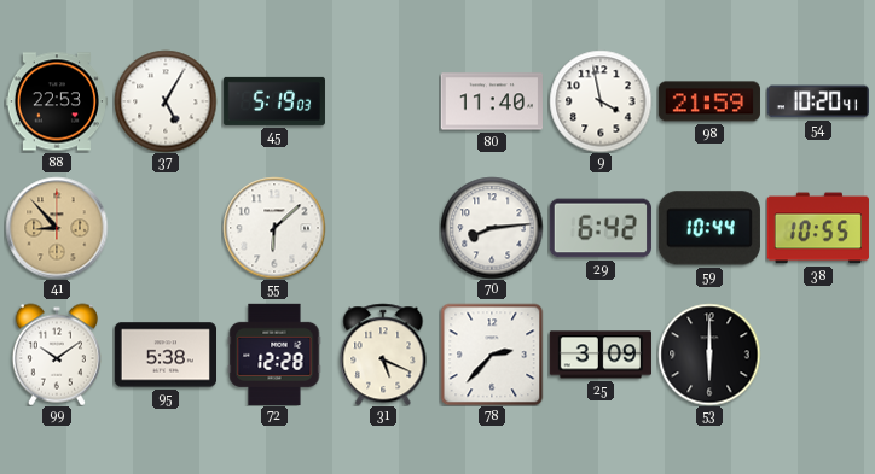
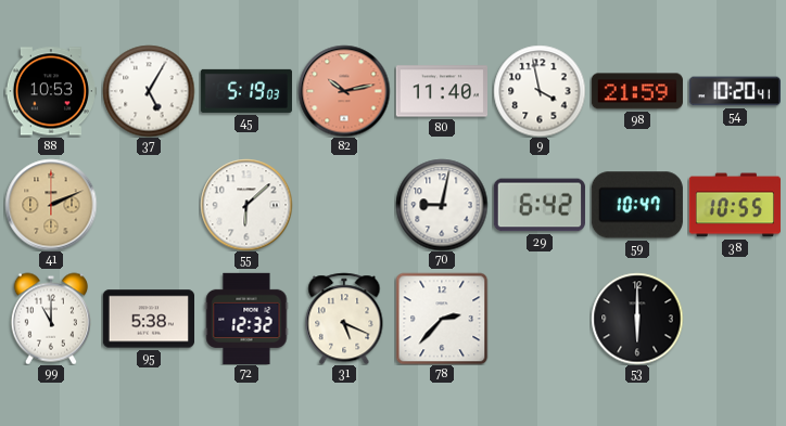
88: 22:53 -> 10:53
82: none -> 10:13
41: 8:53 -> 2:11
70: 8:14 -> 9:02
59: 10:44 -> 10:47
99: 10:09 -> 11:00
72: 12:28 -> 12:32
25: 3:09 -> none
